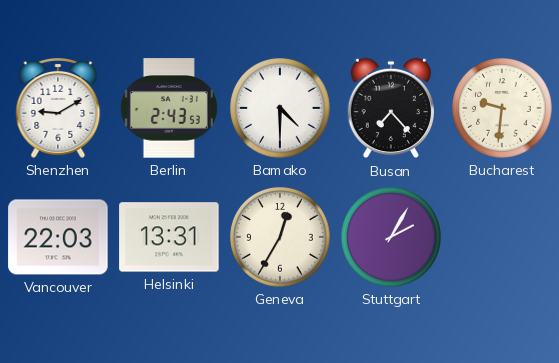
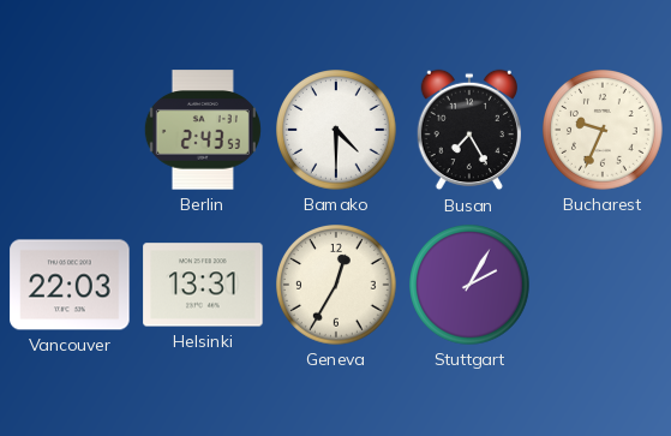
Shenzhen: 9:10 -> none
Busan: 7:23 -> 7:25
Bucharest: 9:31 -> 9:34
